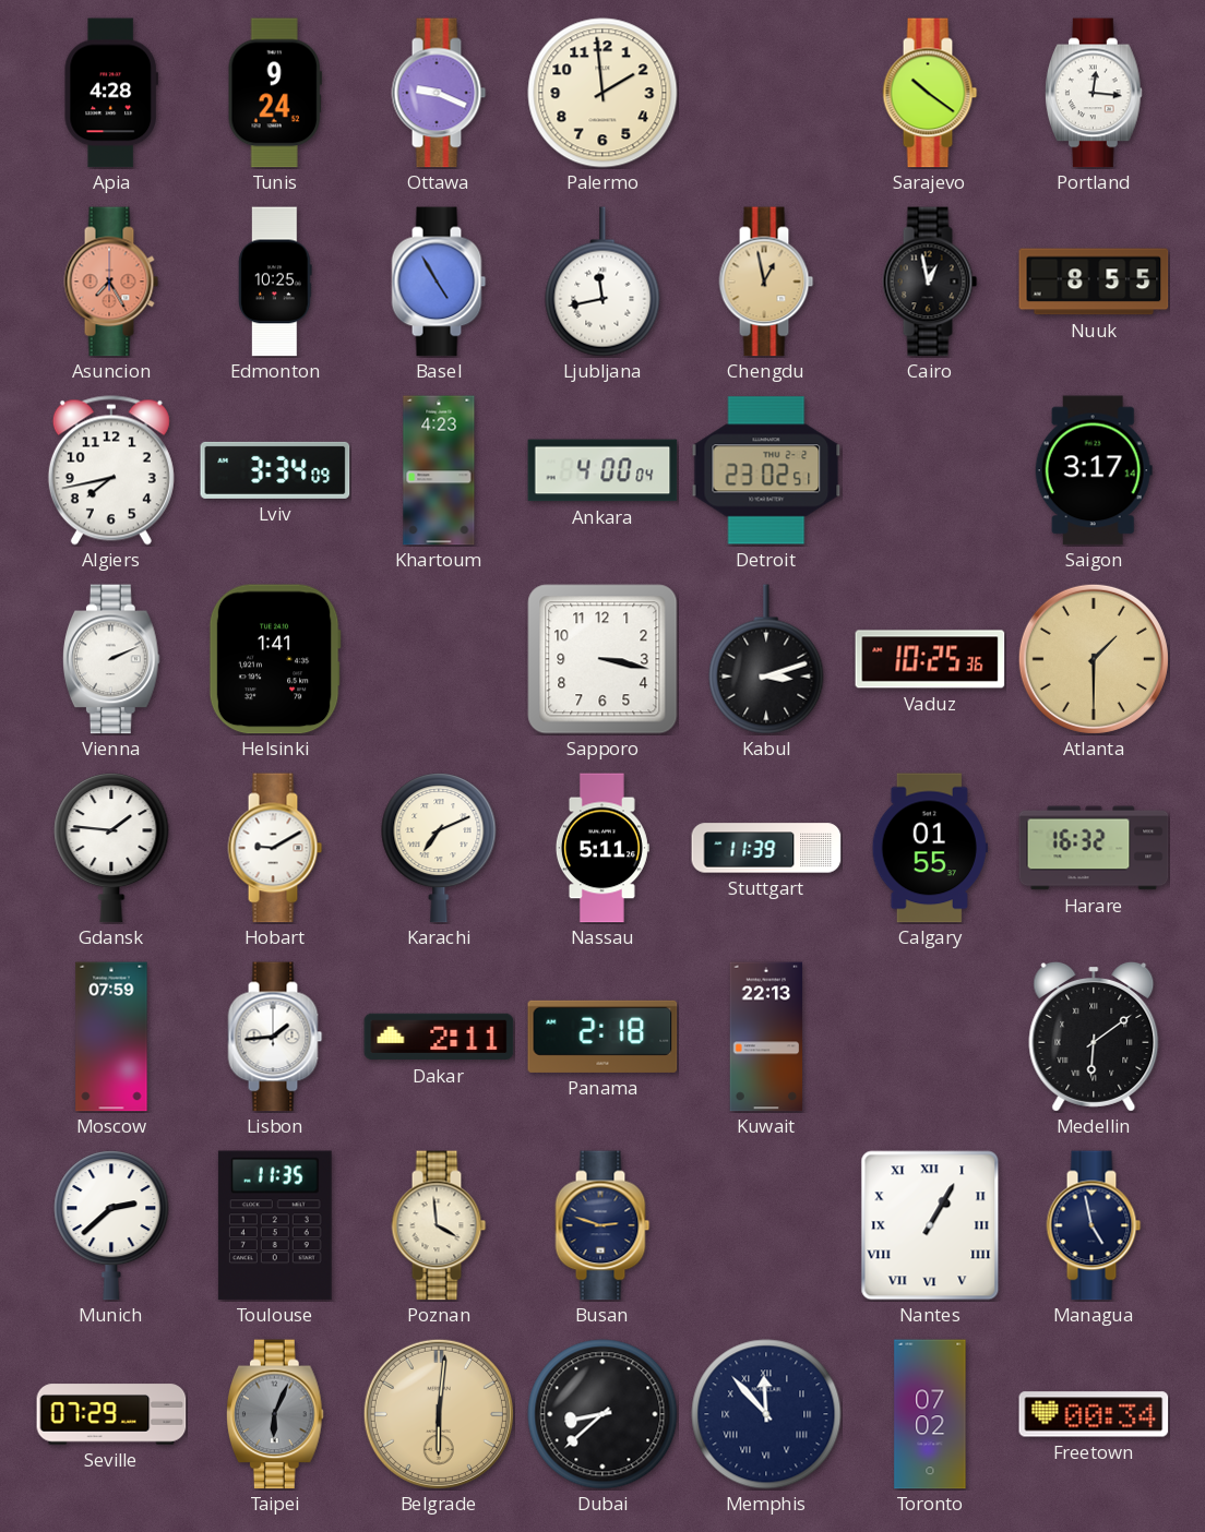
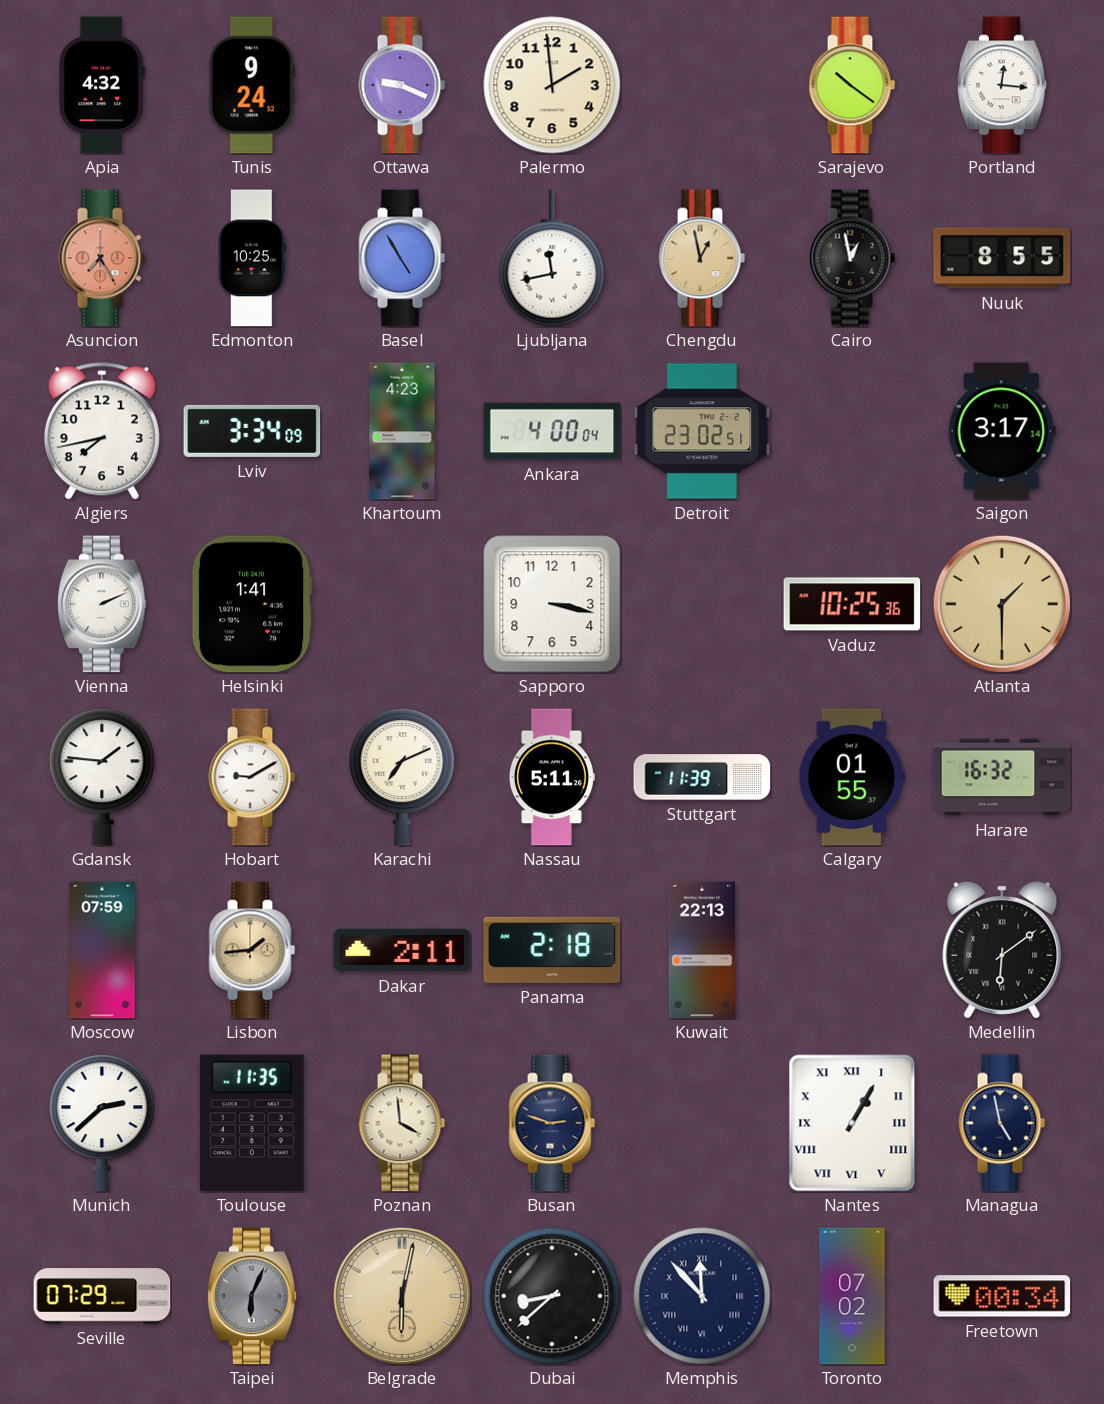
Apia: 4:28 -> 4:32
Kabul: 3:12 -> none
Lisbon dial: white -> champagne
Belgrade: 6:01 -> 6:02
